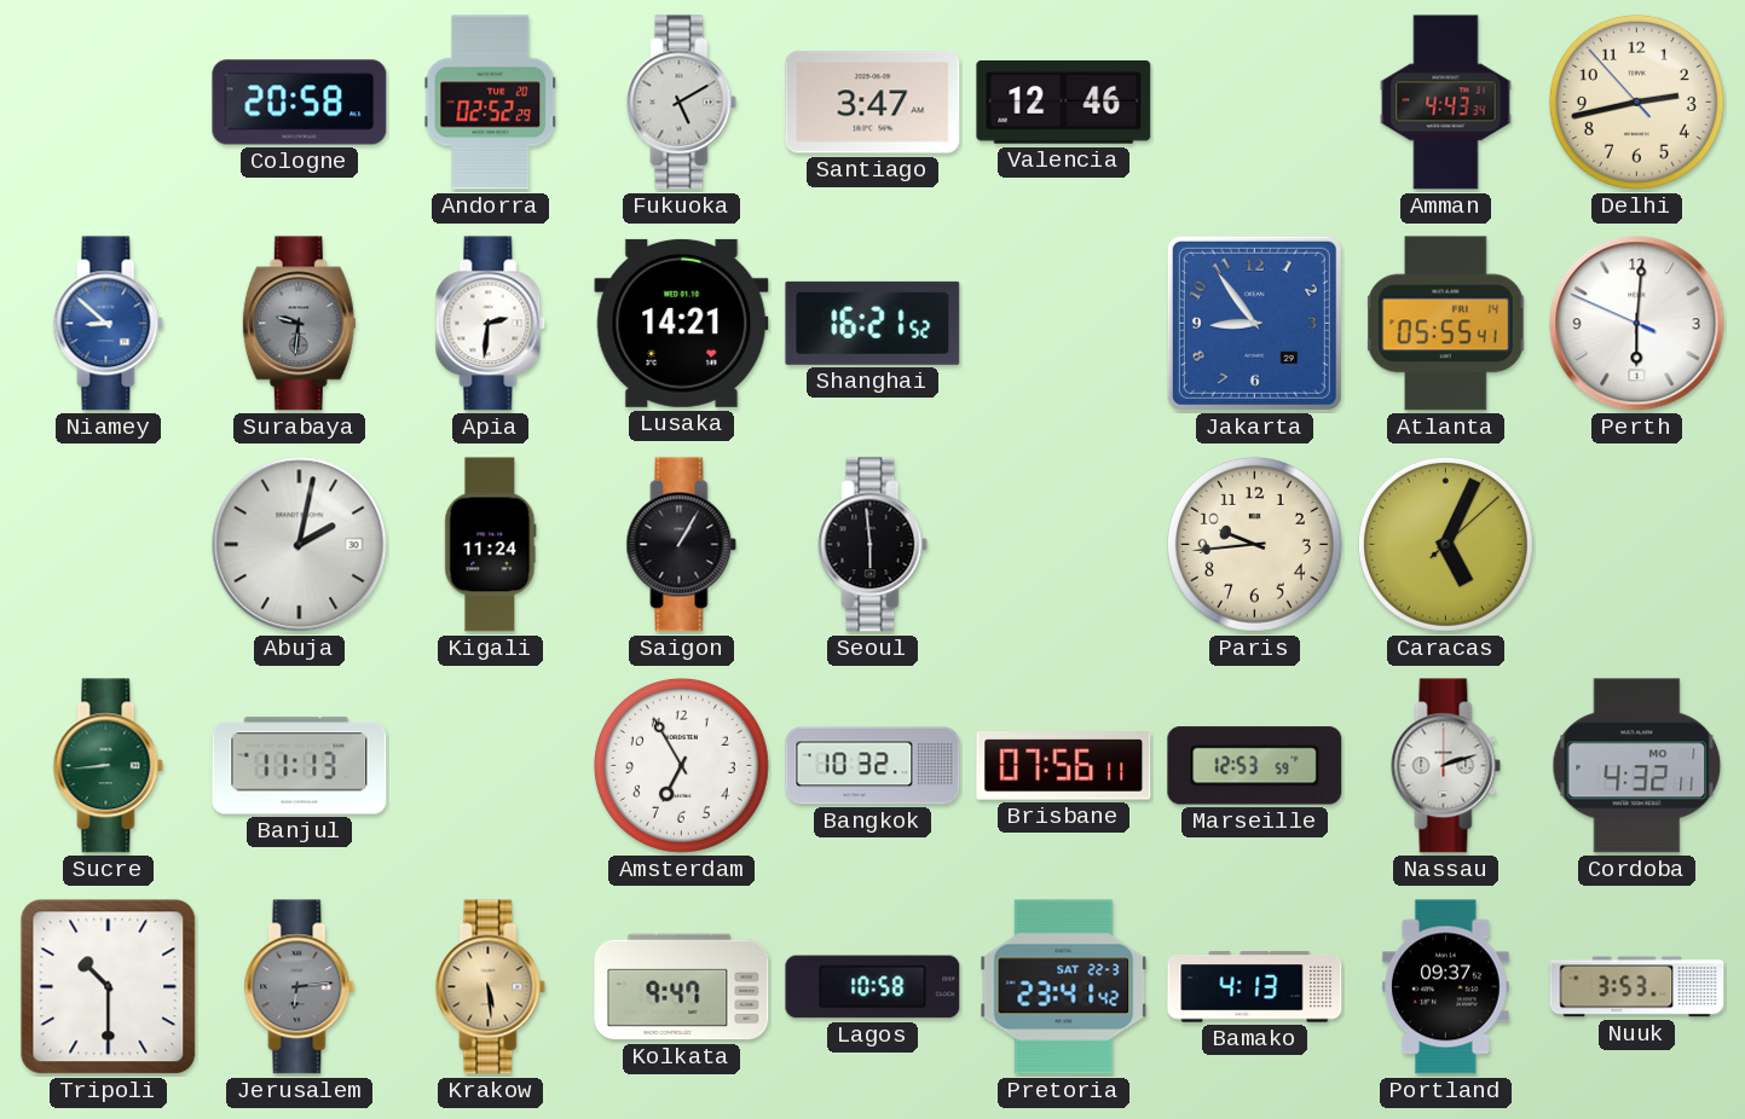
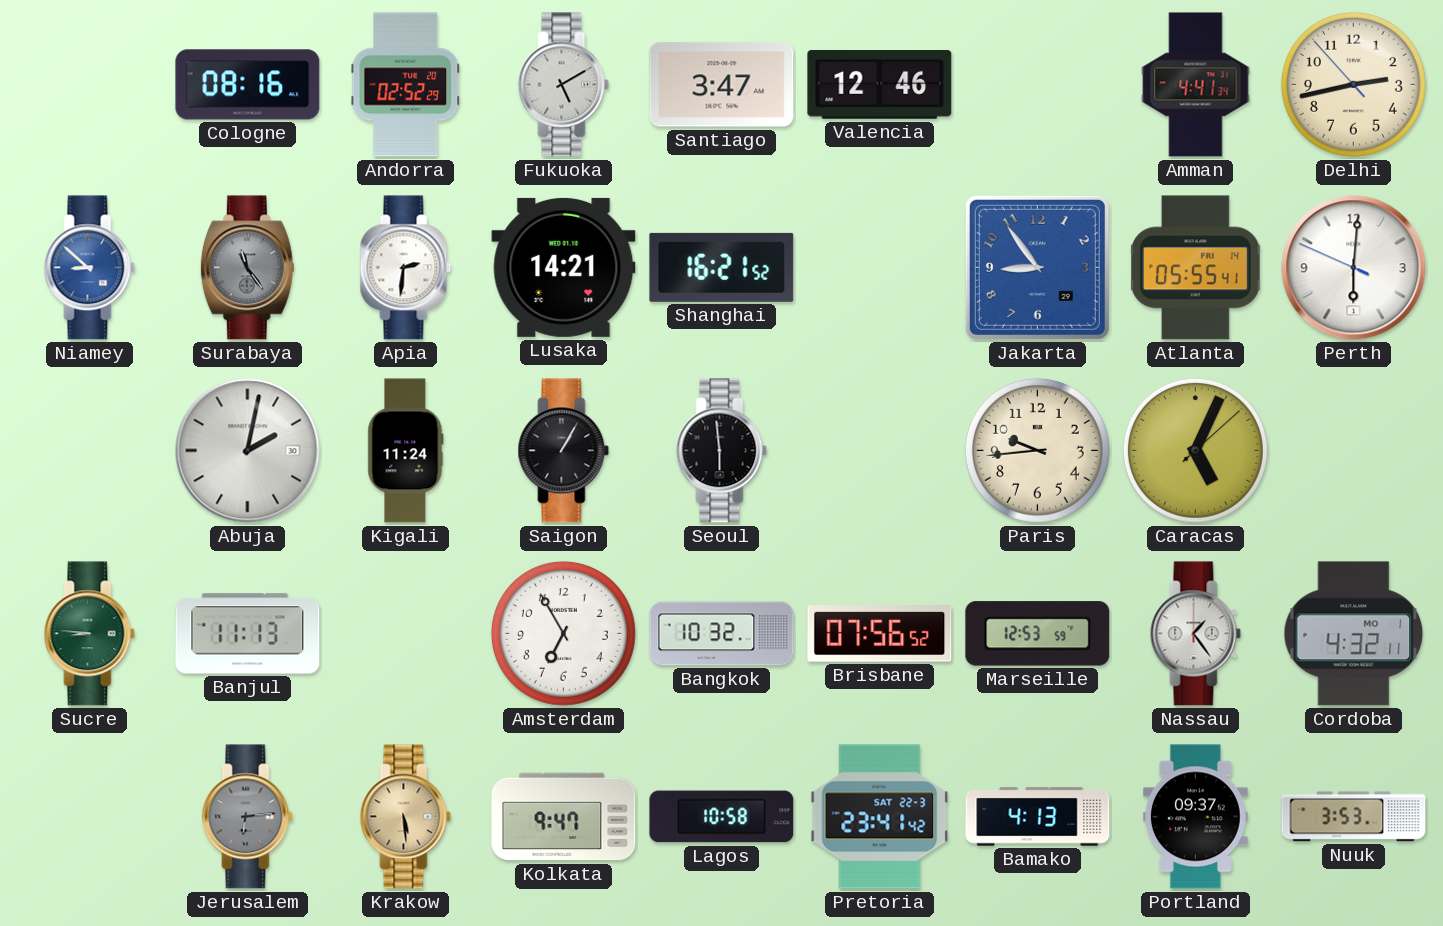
Cologne: 20:58 -> 08:16
Amman: 4:43 -> 4:41
Surabaya: 9:31 -> 11:24
Sucre: 8:44 -> 8:46
Brisbane: 07:56:11 -> 07:56:52
Nassau: 2:12 -> 1:24
Tripoli: 10:30 -> none
